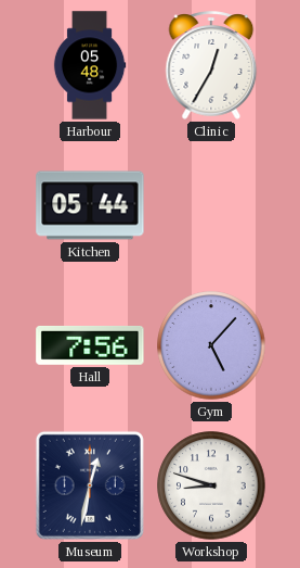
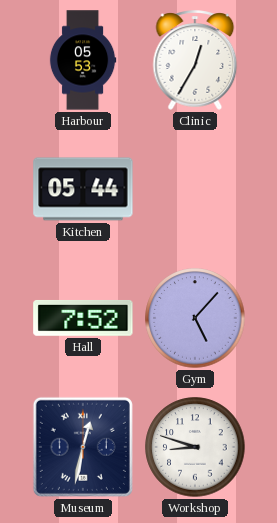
Harbour: 05:48 -> 05:53
Hall: 7:56 -> 7:52
